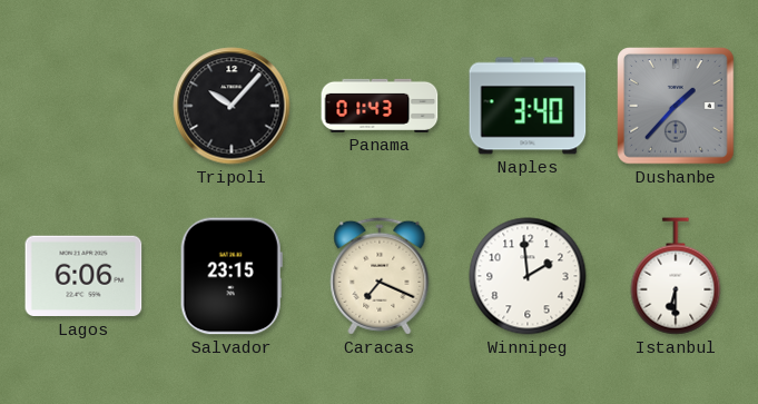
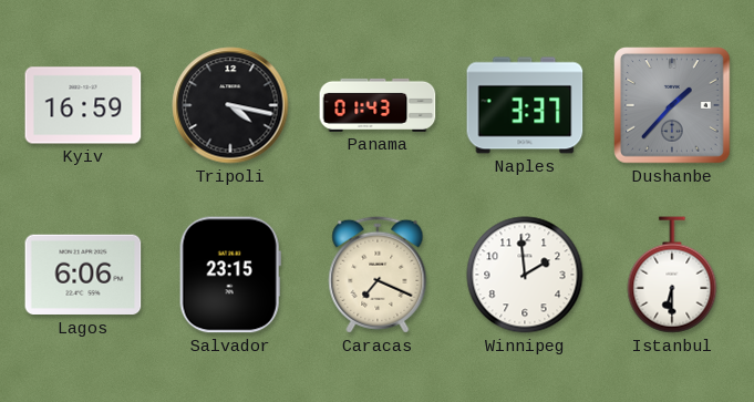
Kyiv: none -> 16:59
Tripoli: 10:07 -> 4:17
Naples: 3:40 -> 3:37
